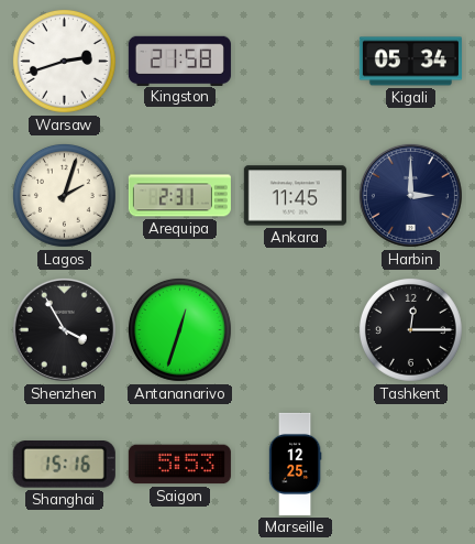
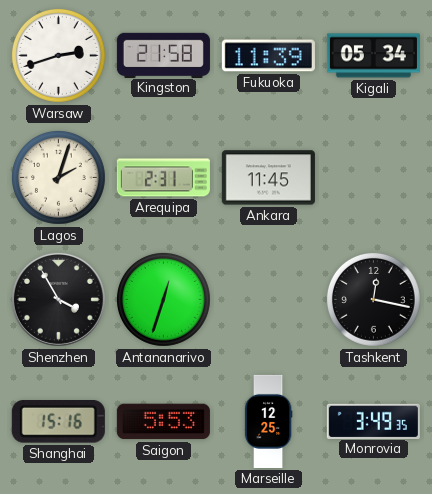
Fukuoka: none -> 11:39
Harbin: 3:00 -> none
Tashkent: 12:15 -> 12:17
Monrovia: none -> 3:49
